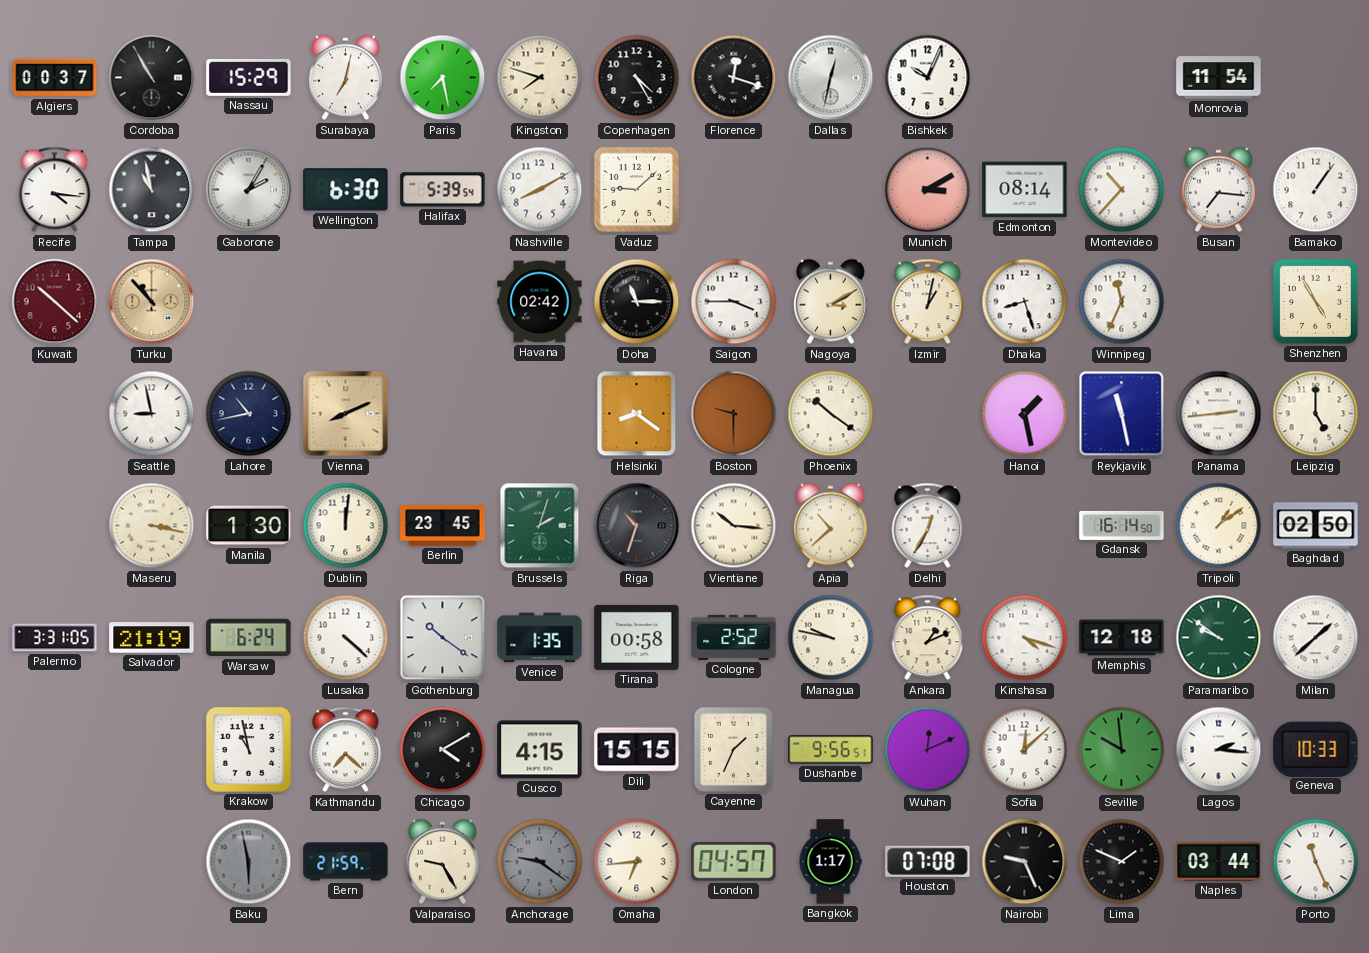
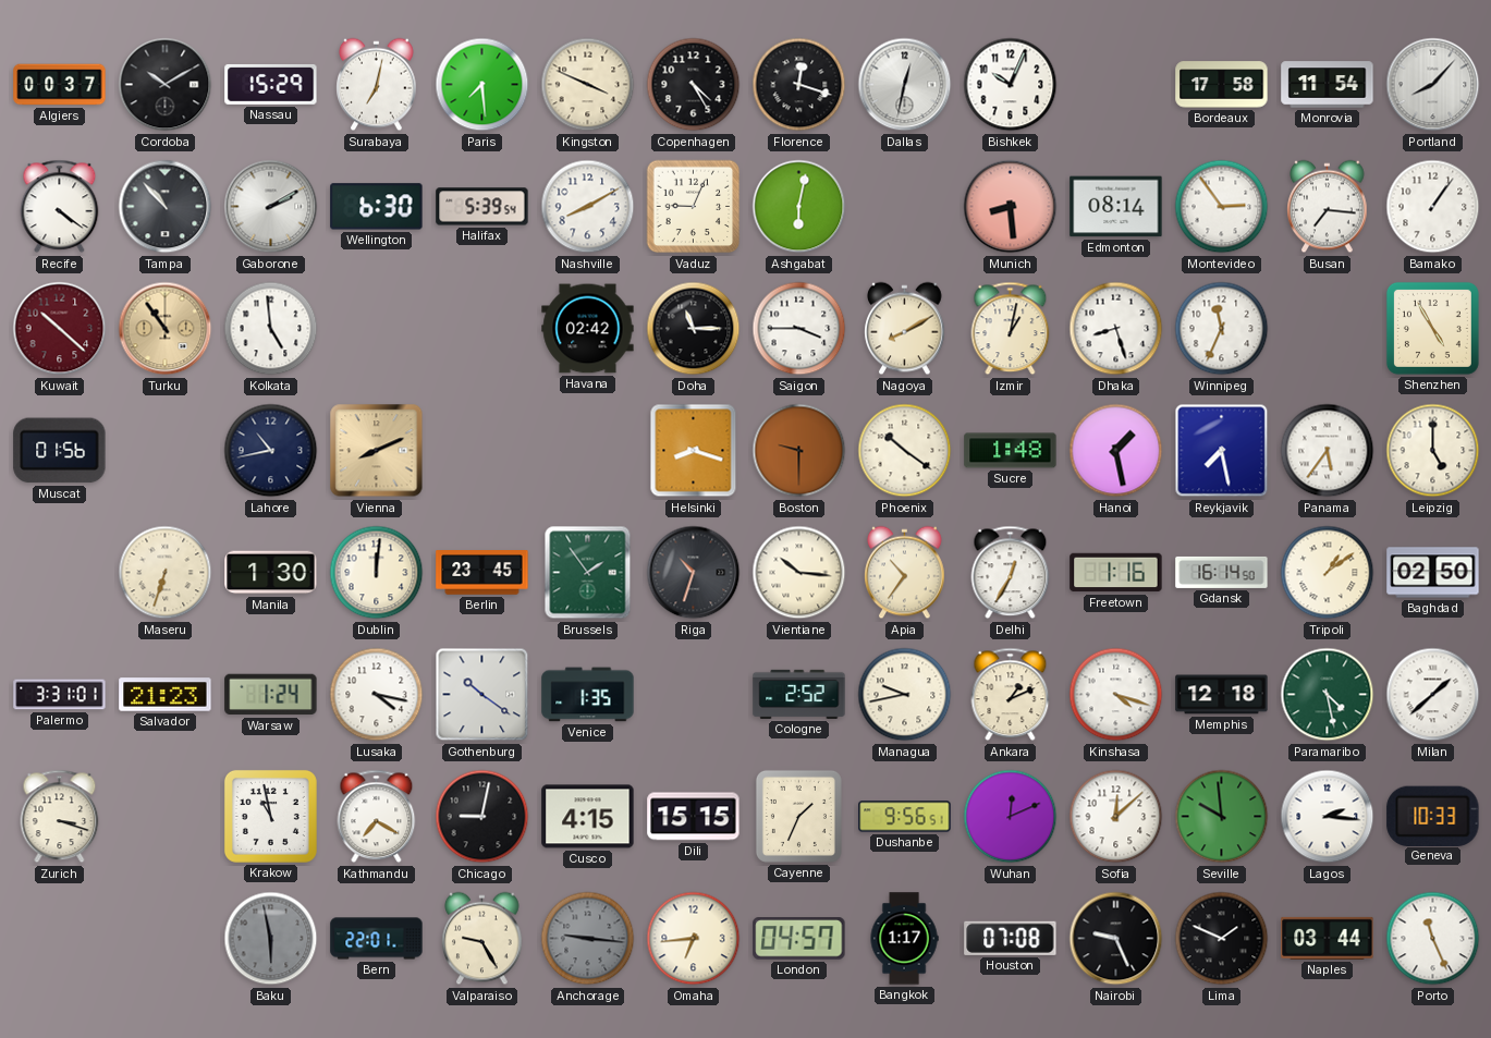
Cordoba: 10:55 -> 10:10
Paris: 7:28 -> 7:29
Kingston: 7:48 -> 3:49
Bordeaux: none -> 17:58
Portland: none -> 8:07
Recife: 4:16 -> 4:21
Tampa: 10:58 -> 10:53
Gaborone: 2:05 -> 2:10
Vaduz: 9:08 -> 9:04
Ashgabat: none -> 6:02
Munich: 3:10 -> 8:29
Montevideo: 10:37 -> 2:54
Turku: 10:53 -> 10:54
Kolkata: none -> 4:59
Nagoya: 3:10 -> 8:10
Muscat: none -> 01:56
Seattle: 8:58 -> none
Helsinki: 8:21 -> 8:18
Sucre: none -> 1:48
Reykjavik: 11:28 -> 7:28
Panama: 2:44 -> 5:36
Maseru: 3:17 -> 6:33
Brussels: 2:03 -> 1:54
Apia: 10:38 -> 10:36
Freetown: none -> 1:16
Palermo: 3:31:05 -> 3:31:01
Salvador: 21:19 -> 21:23
Warsaw: 6:24 -> 1:24
Lusaka: 4:22 -> 4:17
Tirana: 00:58 -> none
Managua: 9:47 -> 9:43
Paramaribo: 9:51 -> 4:28
Zurich: none -> 3:18
Kathmandu: 7:22 -> 7:20
Chicago: 4:10 -> 9:02
Bern: 21:59 -> 22:01
Anchorage: 9:21 -> 9:16
